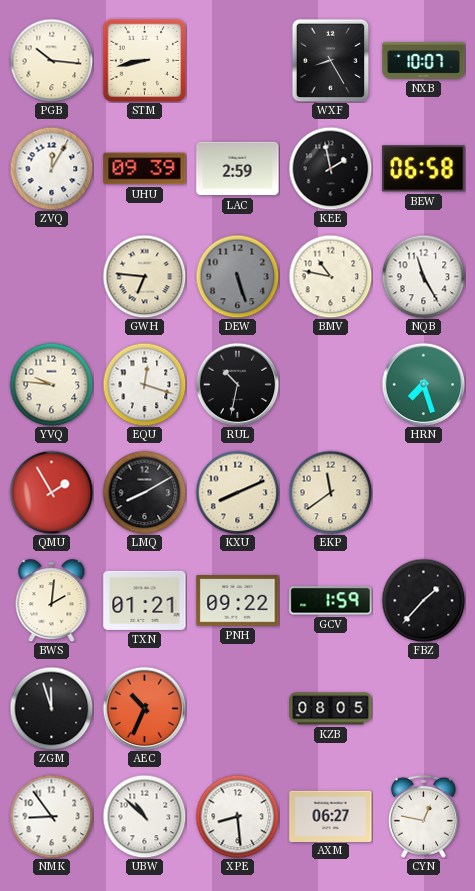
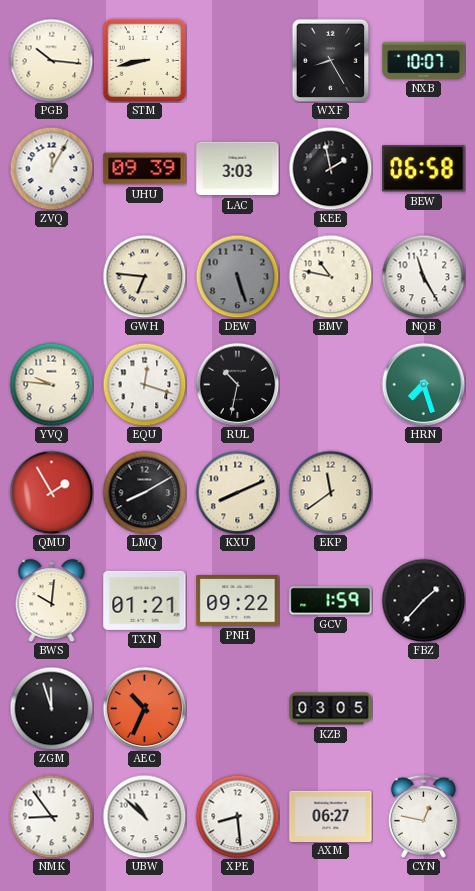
LAC: 2:59 -> 3:03
BWS: 2:01 -> 10:01
KZB: 08:05 -> 03:05
